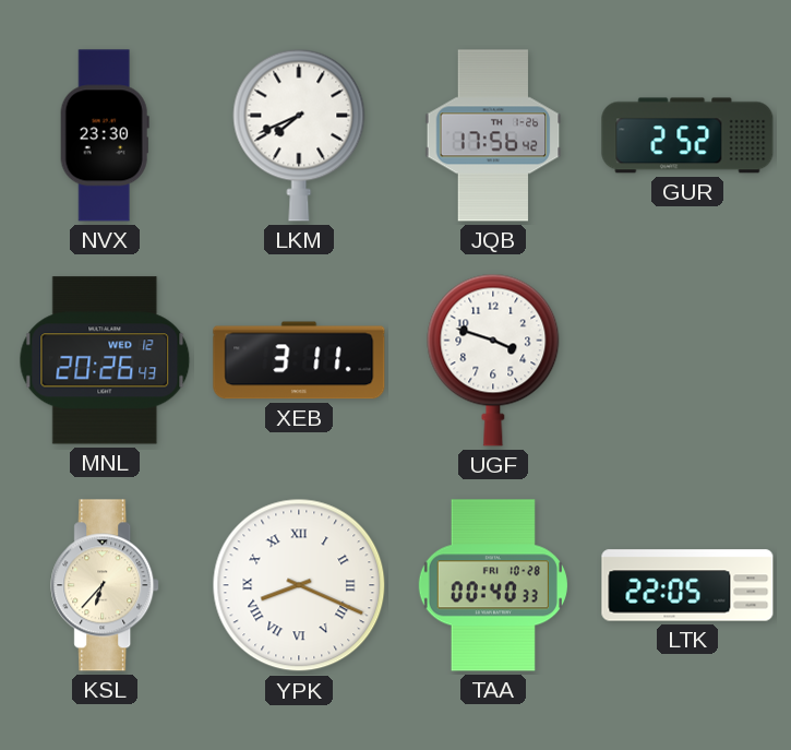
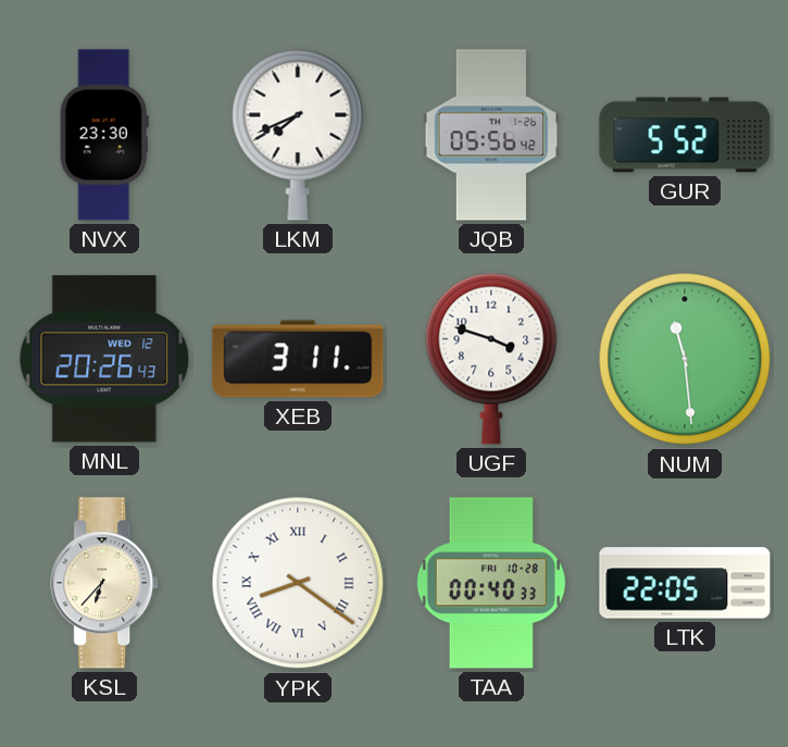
JQB: 17:56 -> 05:56
GUR: 2:52 -> 5:52
NUM: none -> 11:29
YPK: 8:19 -> 8:21
